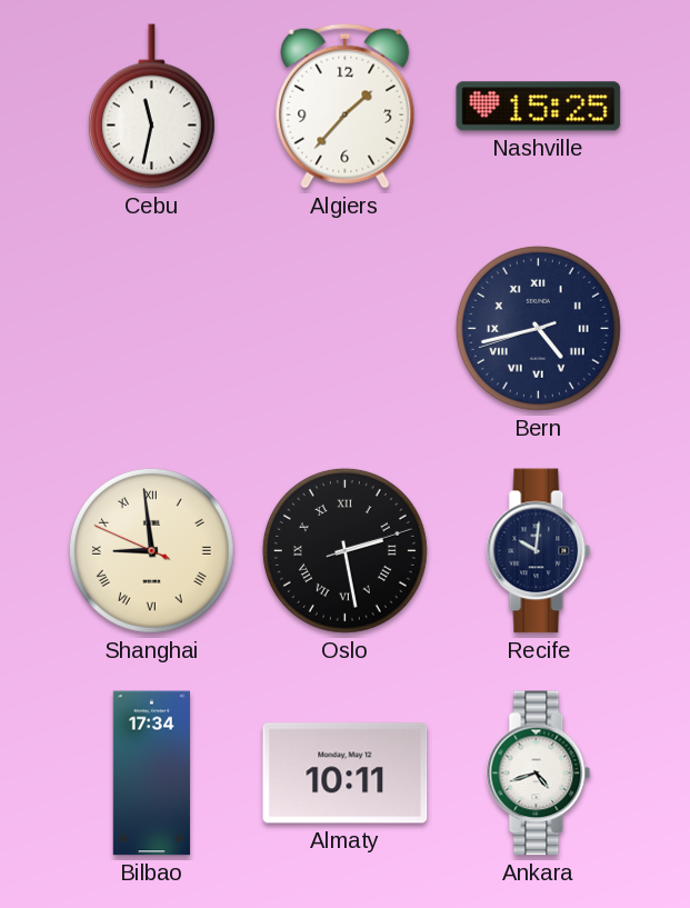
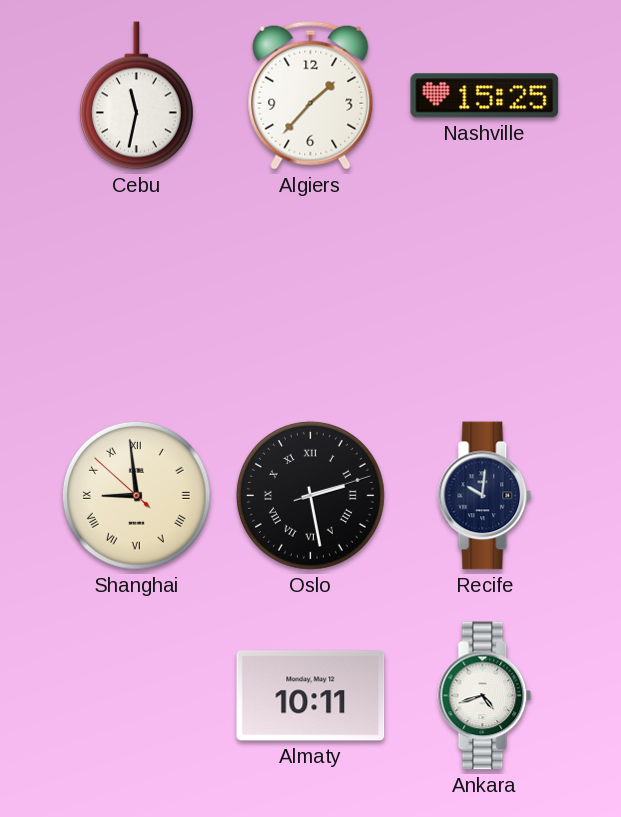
Bern: 4:42 -> none
Shanghai: 8:58:49 -> 8:58:52
Bilbao: 17:34 -> none
